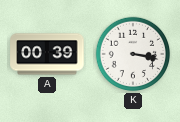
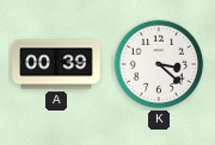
K: 3:17 -> 3:22
